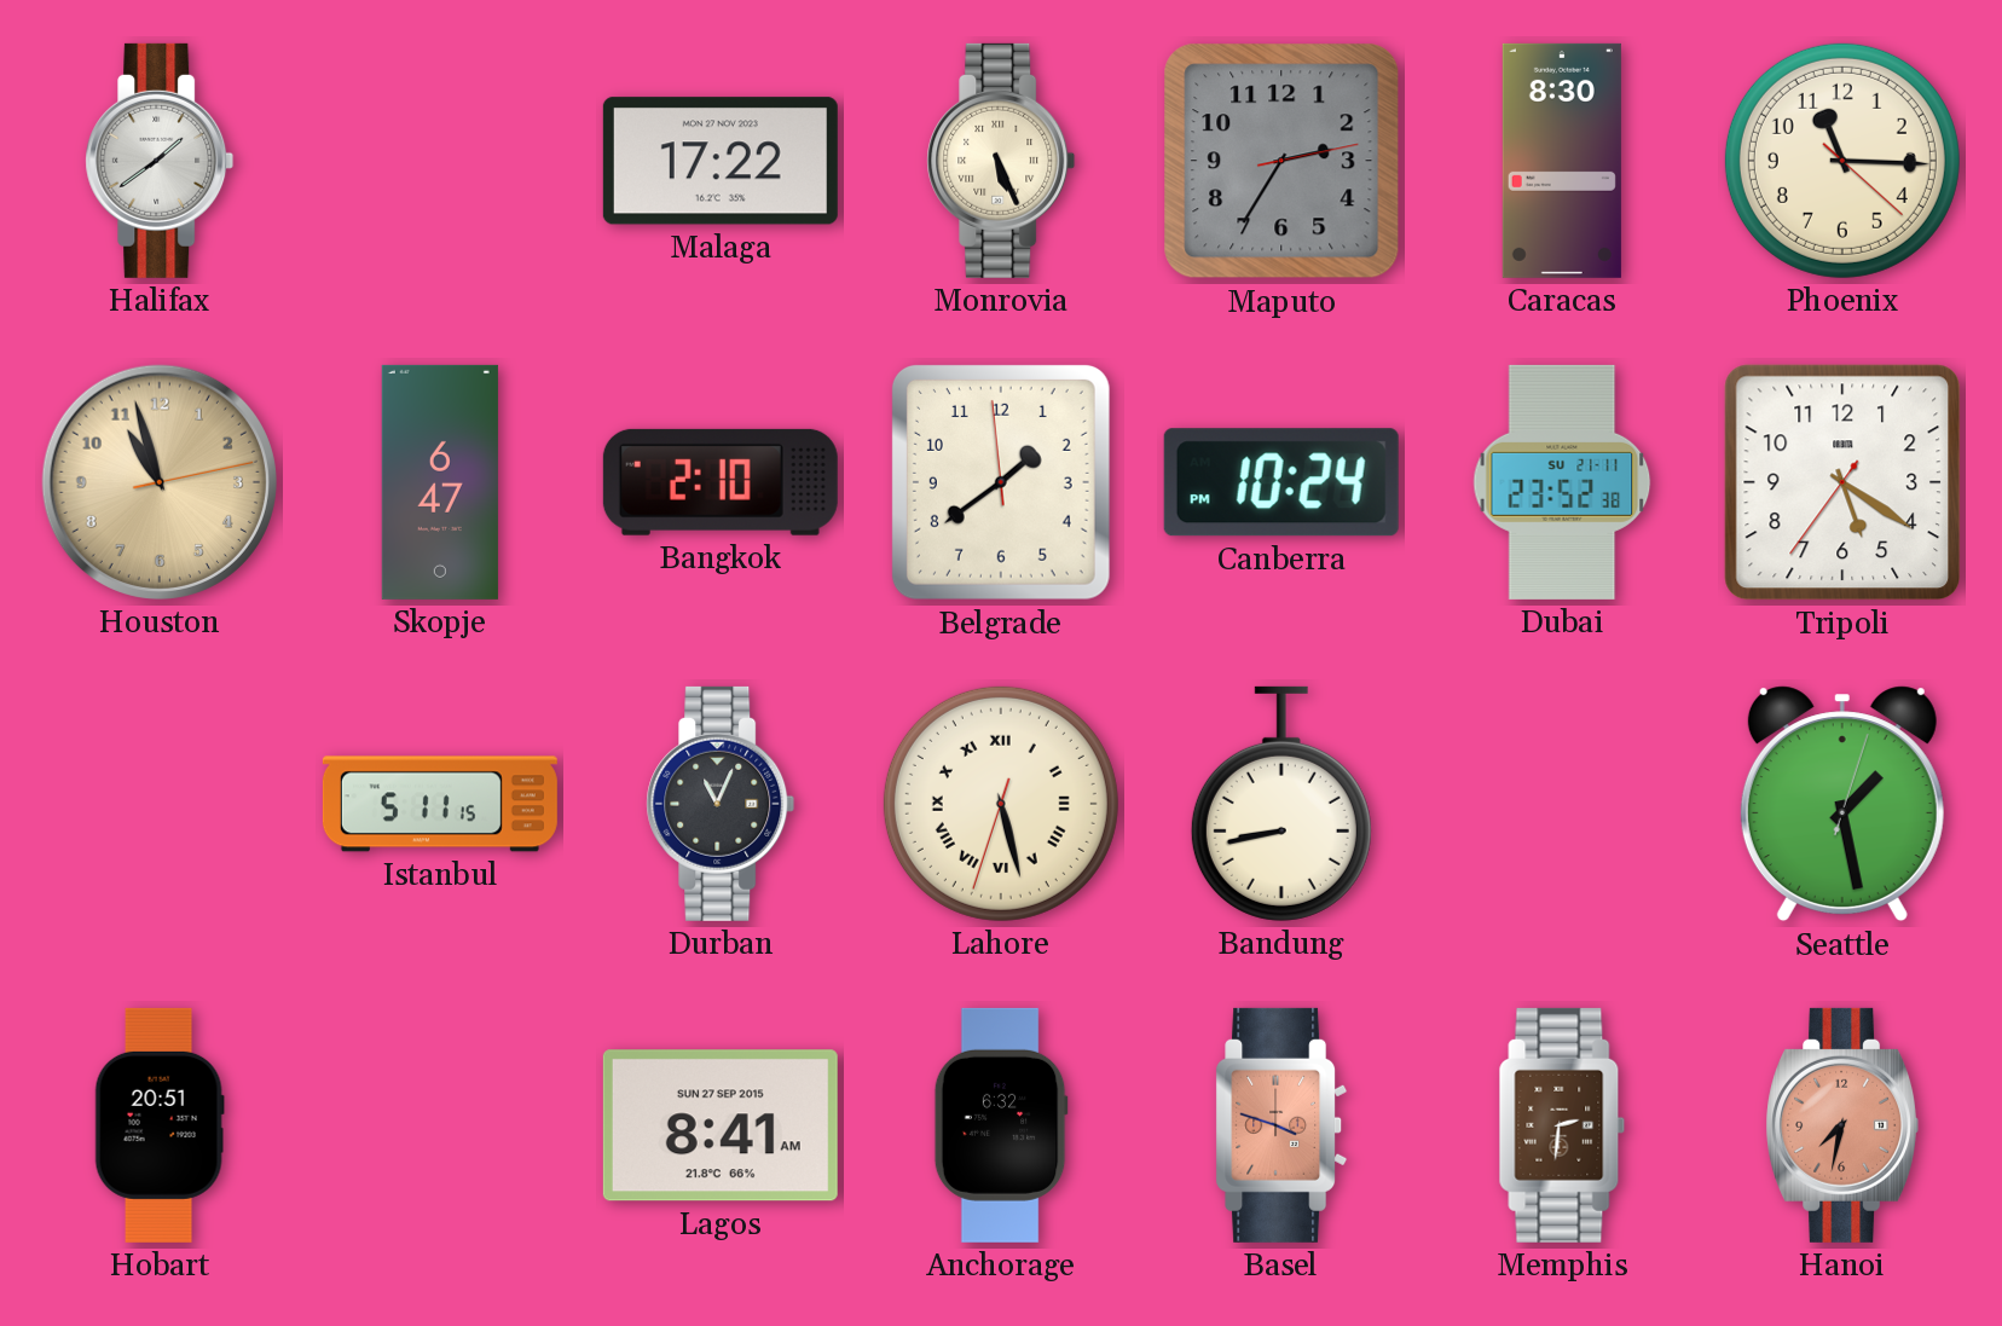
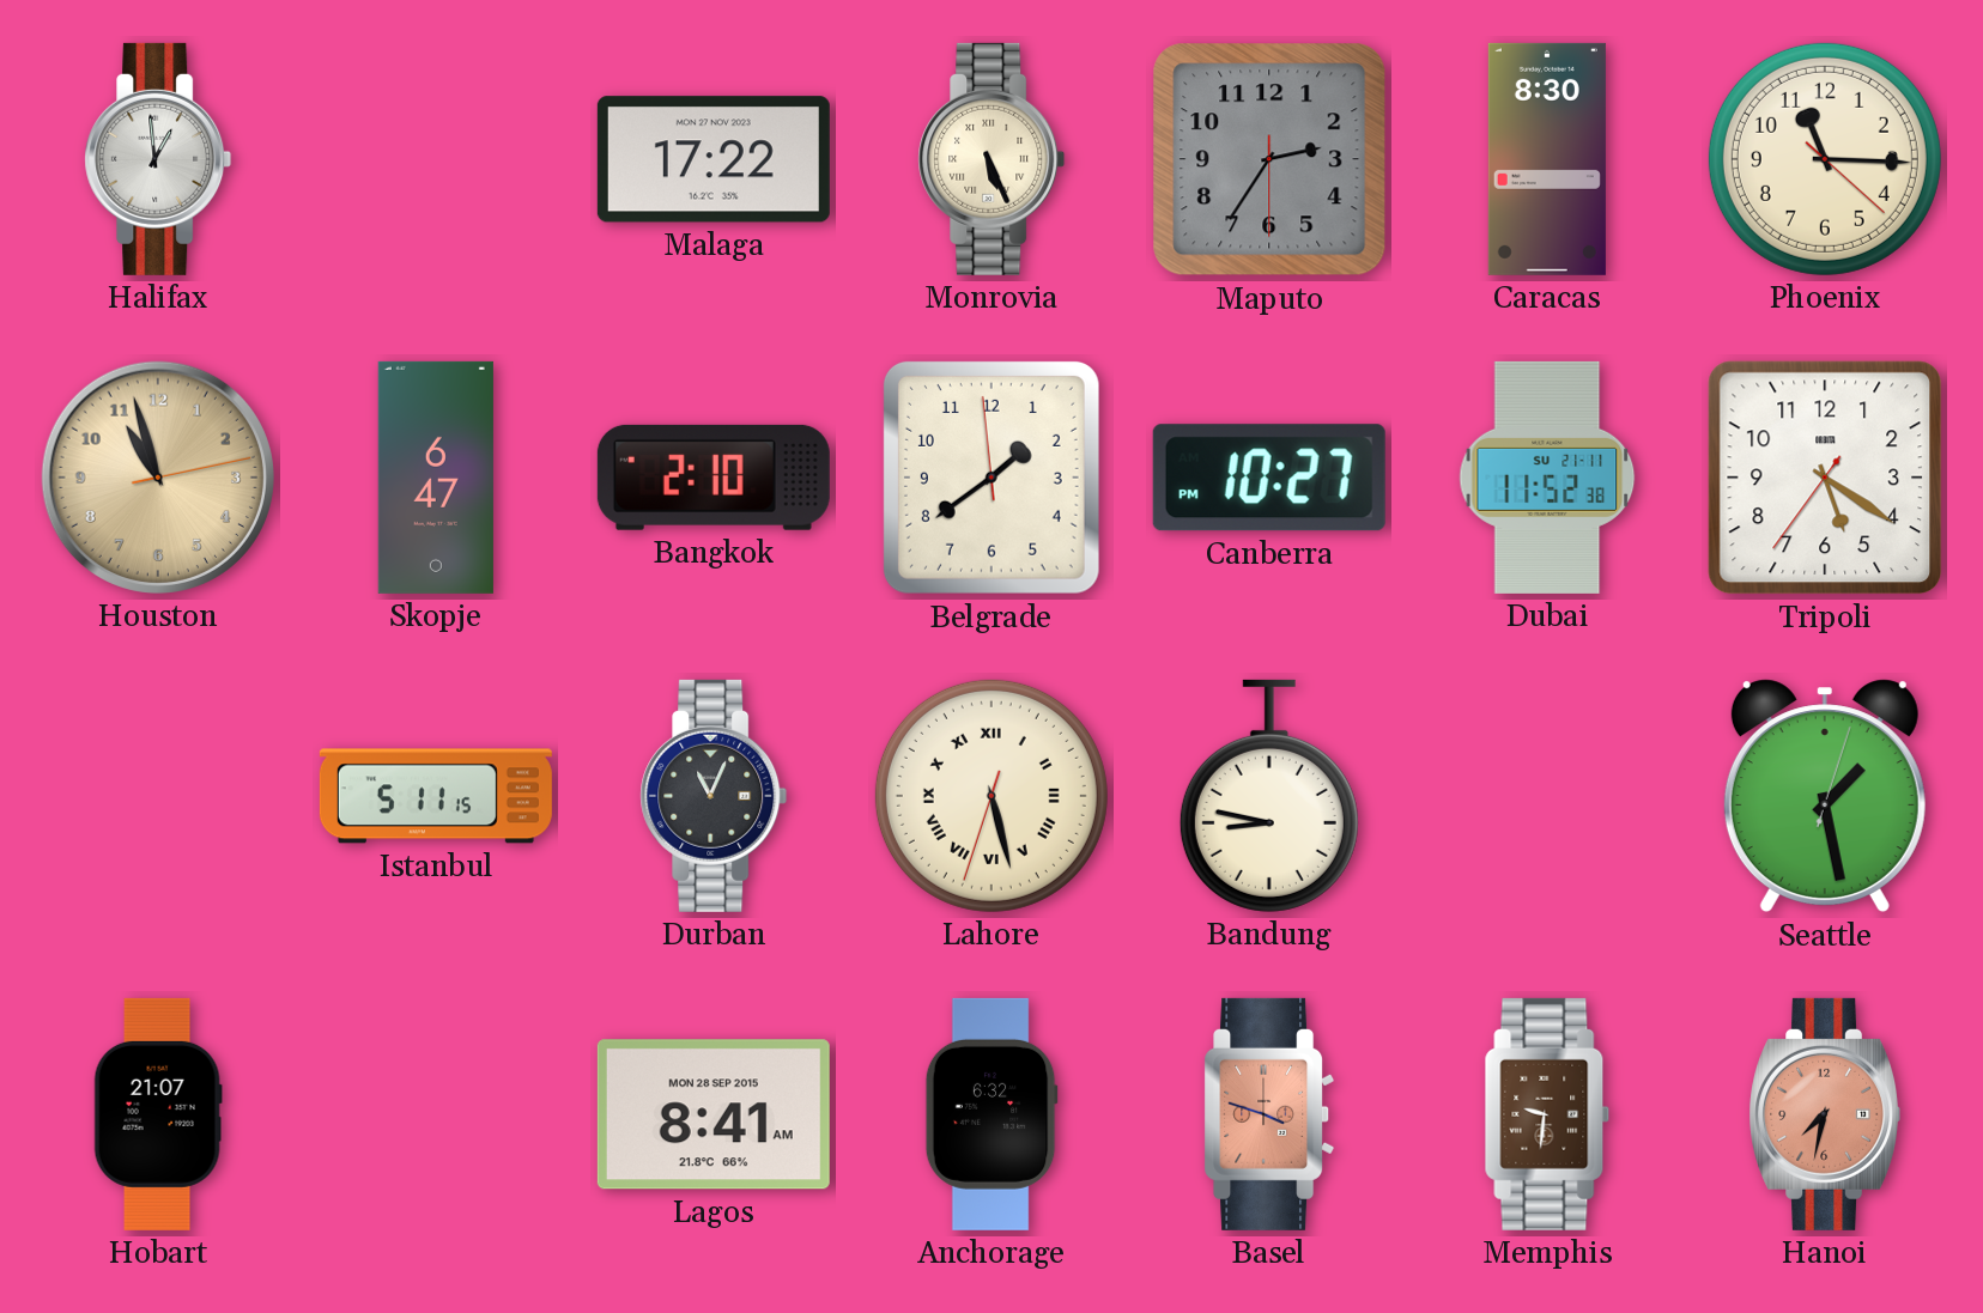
Halifax: 1:39 -> 12:59
Maputo: 2:35:13 -> 2:35:30
Canberra: 10:24 -> 10:27
Dubai: 23:52 -> 11:52
Bandung: 8:43 -> 8:47
Hobart: 20:51 -> 21:07
Lagos date: SUN 27 SEP 2015 -> MON 28 SEP 2015
Memphis: 2:31 -> 9:31
